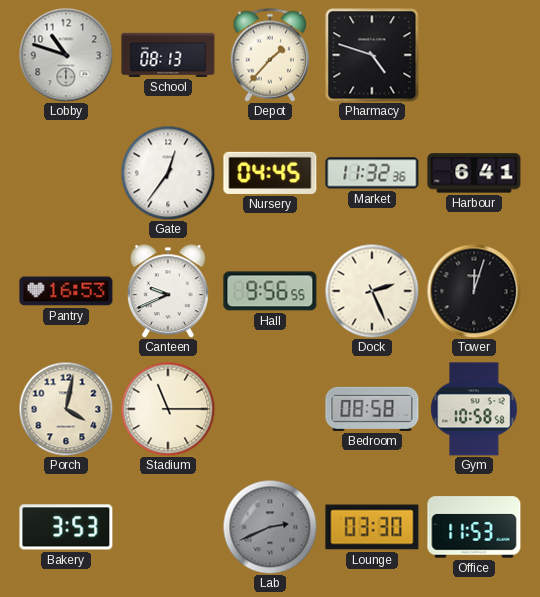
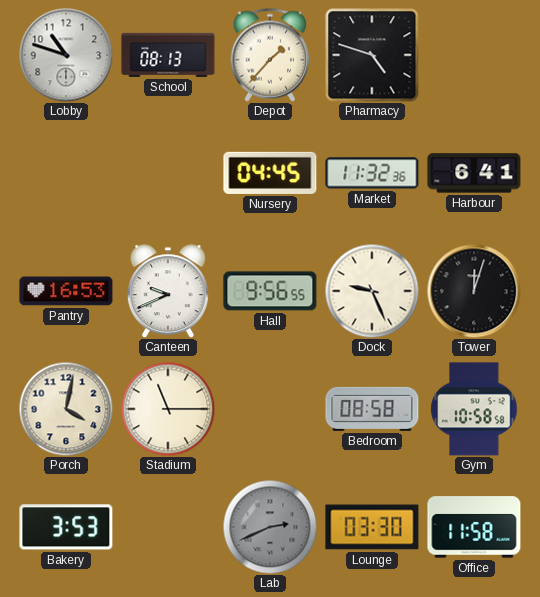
Gate: 12:36 -> none
Dock: 2:26 -> 9:26
Office: 11:53 -> 11:58
